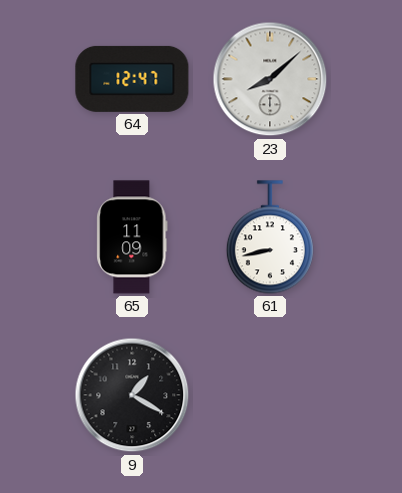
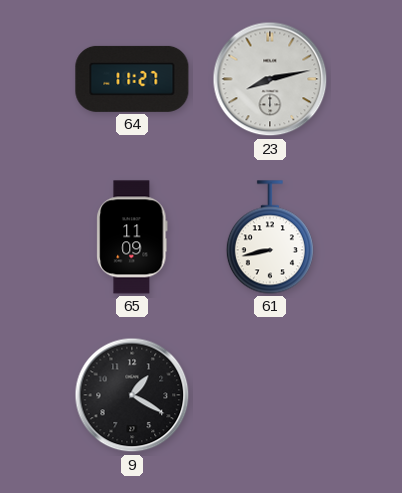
64: 12:47 -> 11:27
23: 8:08 -> 8:13
